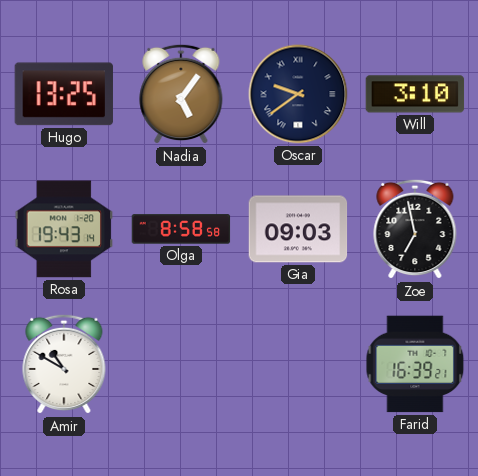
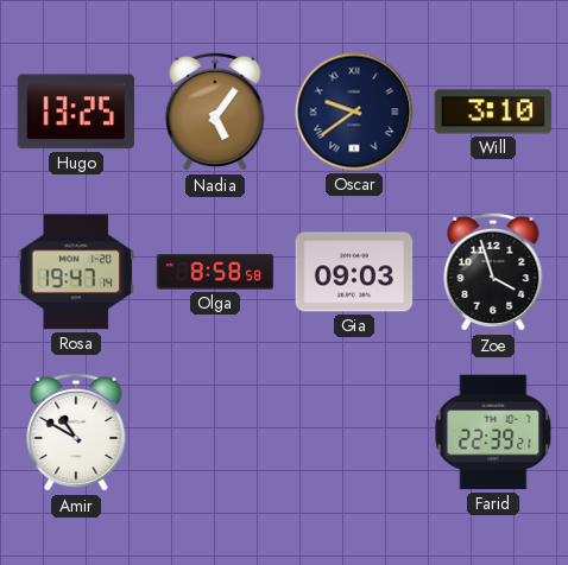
Rosa: 19:43 -> 19:47
Zoe: 6:58 -> 3:57
Farid: 16:39 -> 22:39
